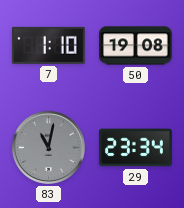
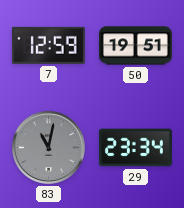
7: 1:10 -> 12:59
50: 19:08 -> 19:51
